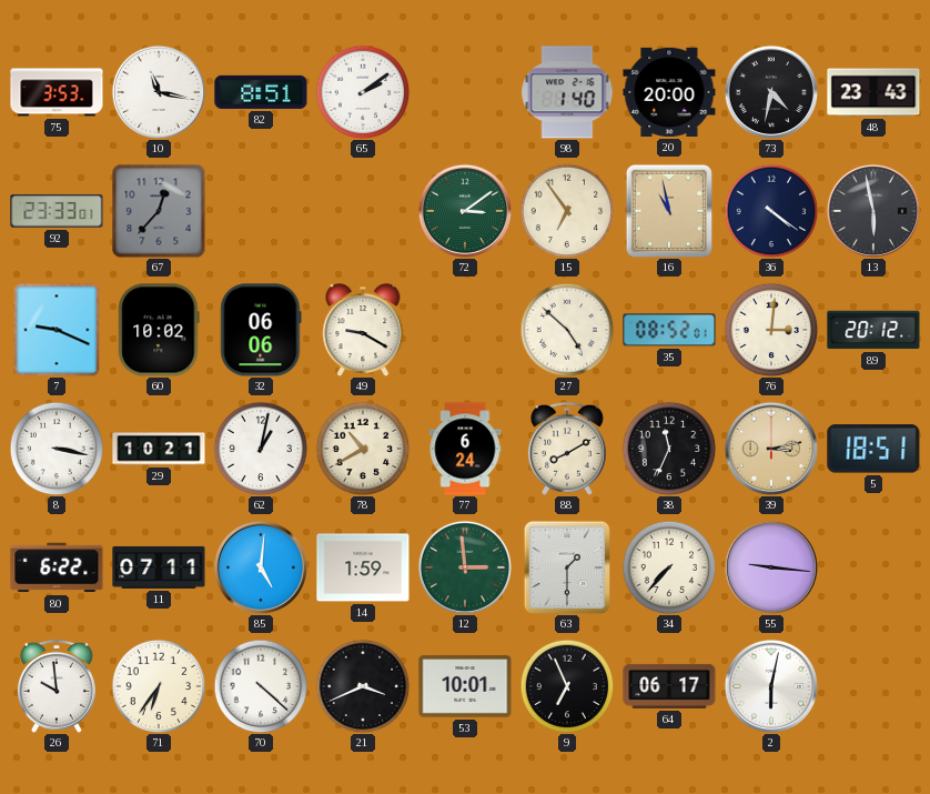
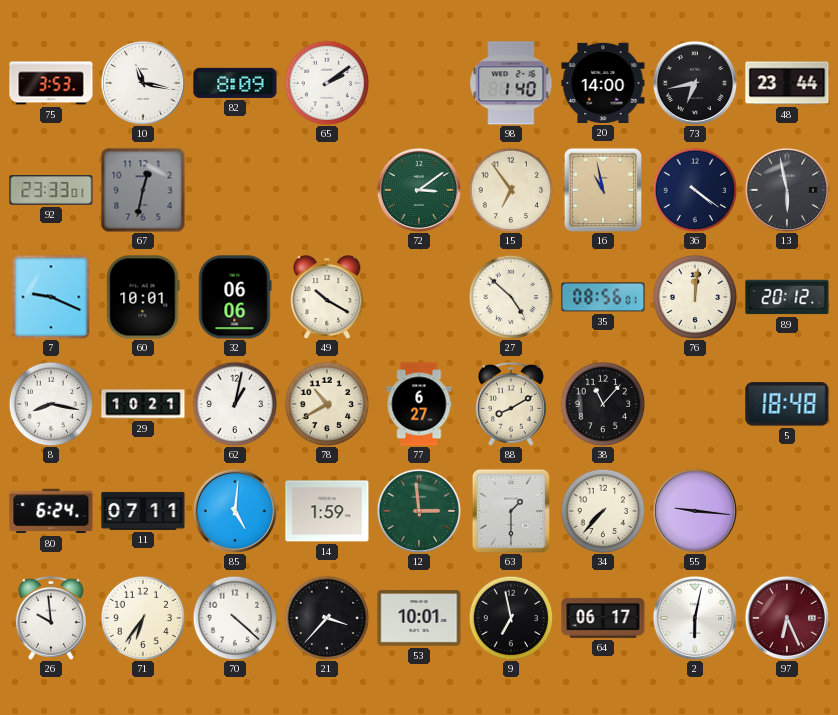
82: 8:51 -> 8:09
20: 20:00 -> 14:00
73: 4:32 -> 6:43
48: 23:43 -> 23:44
67: 12:37 -> 12:32
60: 10:02 -> 10:01
49: 9:20 -> 10:20
35: 08:52 -> 08:56
76: 3:01 -> 12:01
8: 3:17 -> 8:17
77: 6:24 -> 6:27
38: 11:34 -> 11:07
39: 3:13 -> none
5: 18:51 -> 18:48
80: 6:22 -> 6:24
21: 3:41 -> 3:37
9: 6:56 -> 6:58
97: none -> 6:26
